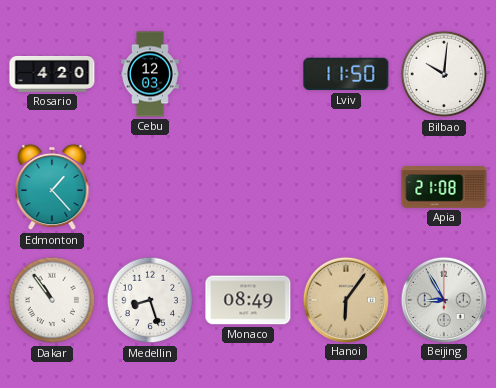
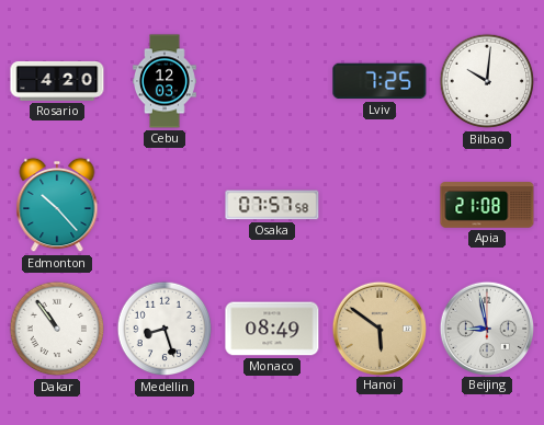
Lviv: 11:50 -> 7:25
Edmonton: 1:23 -> 10:23
Osaka: none -> 07:57
Hanoi: 6:06 -> 5:51
Beijing: 8:55 -> 8:58
